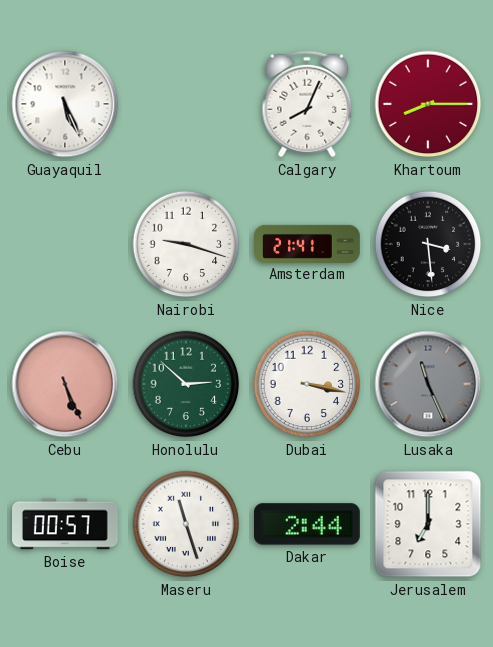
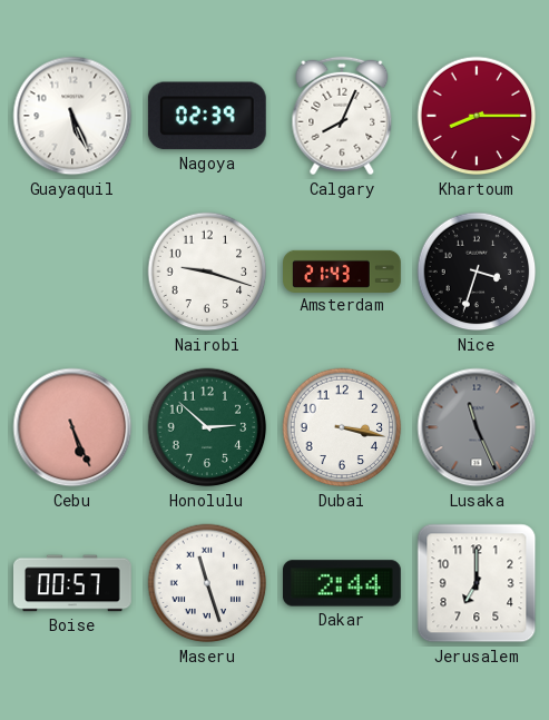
Nagoya: none -> 02:39
Amsterdam: 21:41 -> 21:43
Nice: 3:29 -> 3:33
